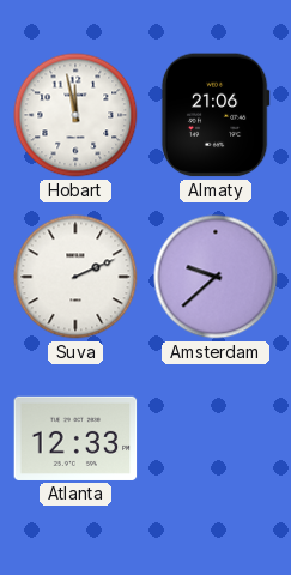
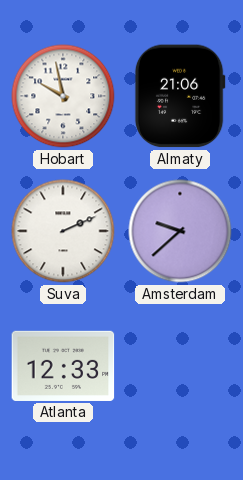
Hobart: 11:58 -> 9:58
